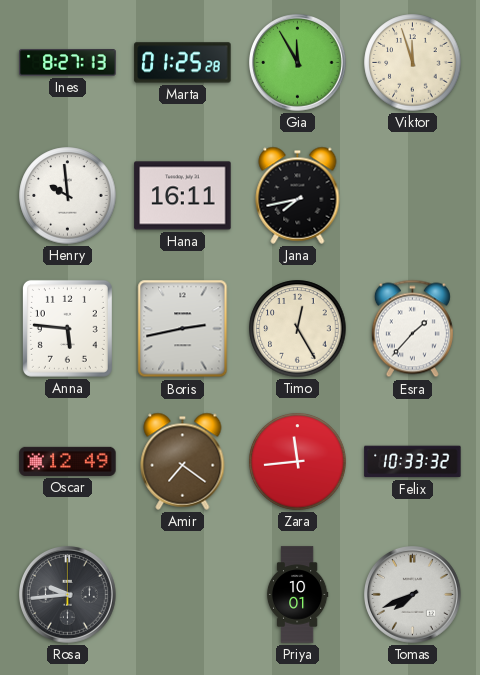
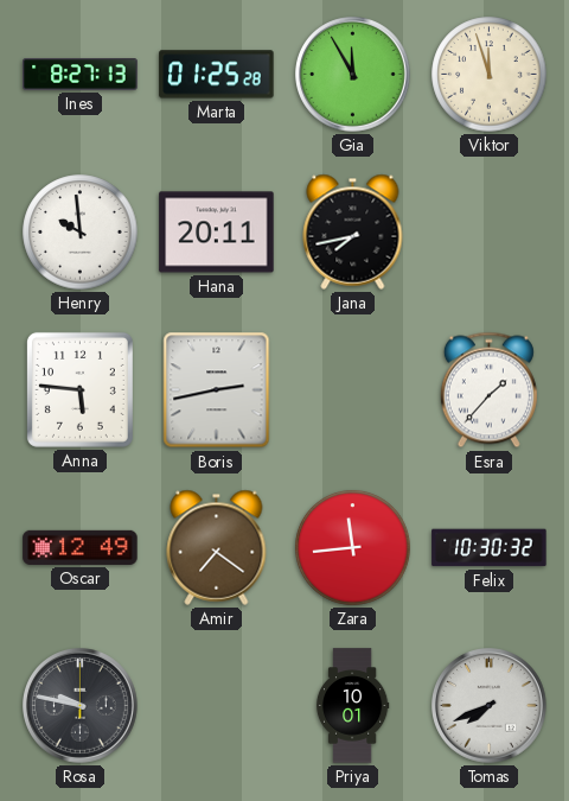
Hana: 16:11 -> 20:11
Timo: 12:25 -> none
Felix: 10:33 -> 10:30
Rosa: 9:44 -> 9:47
